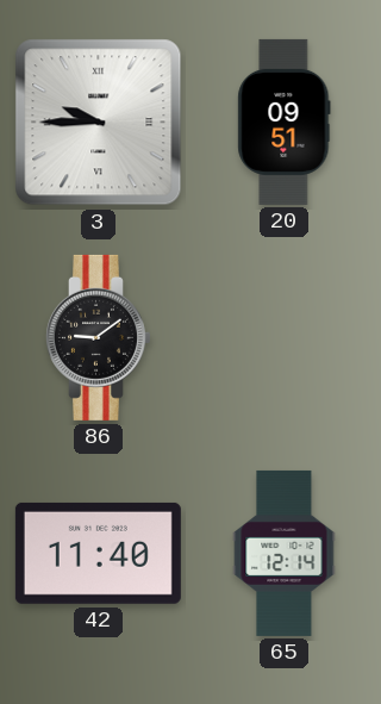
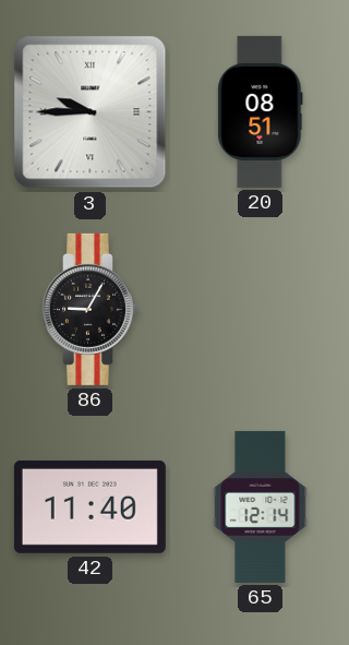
20: 09:51 -> 08:51
86: 9:09 -> 9:05
